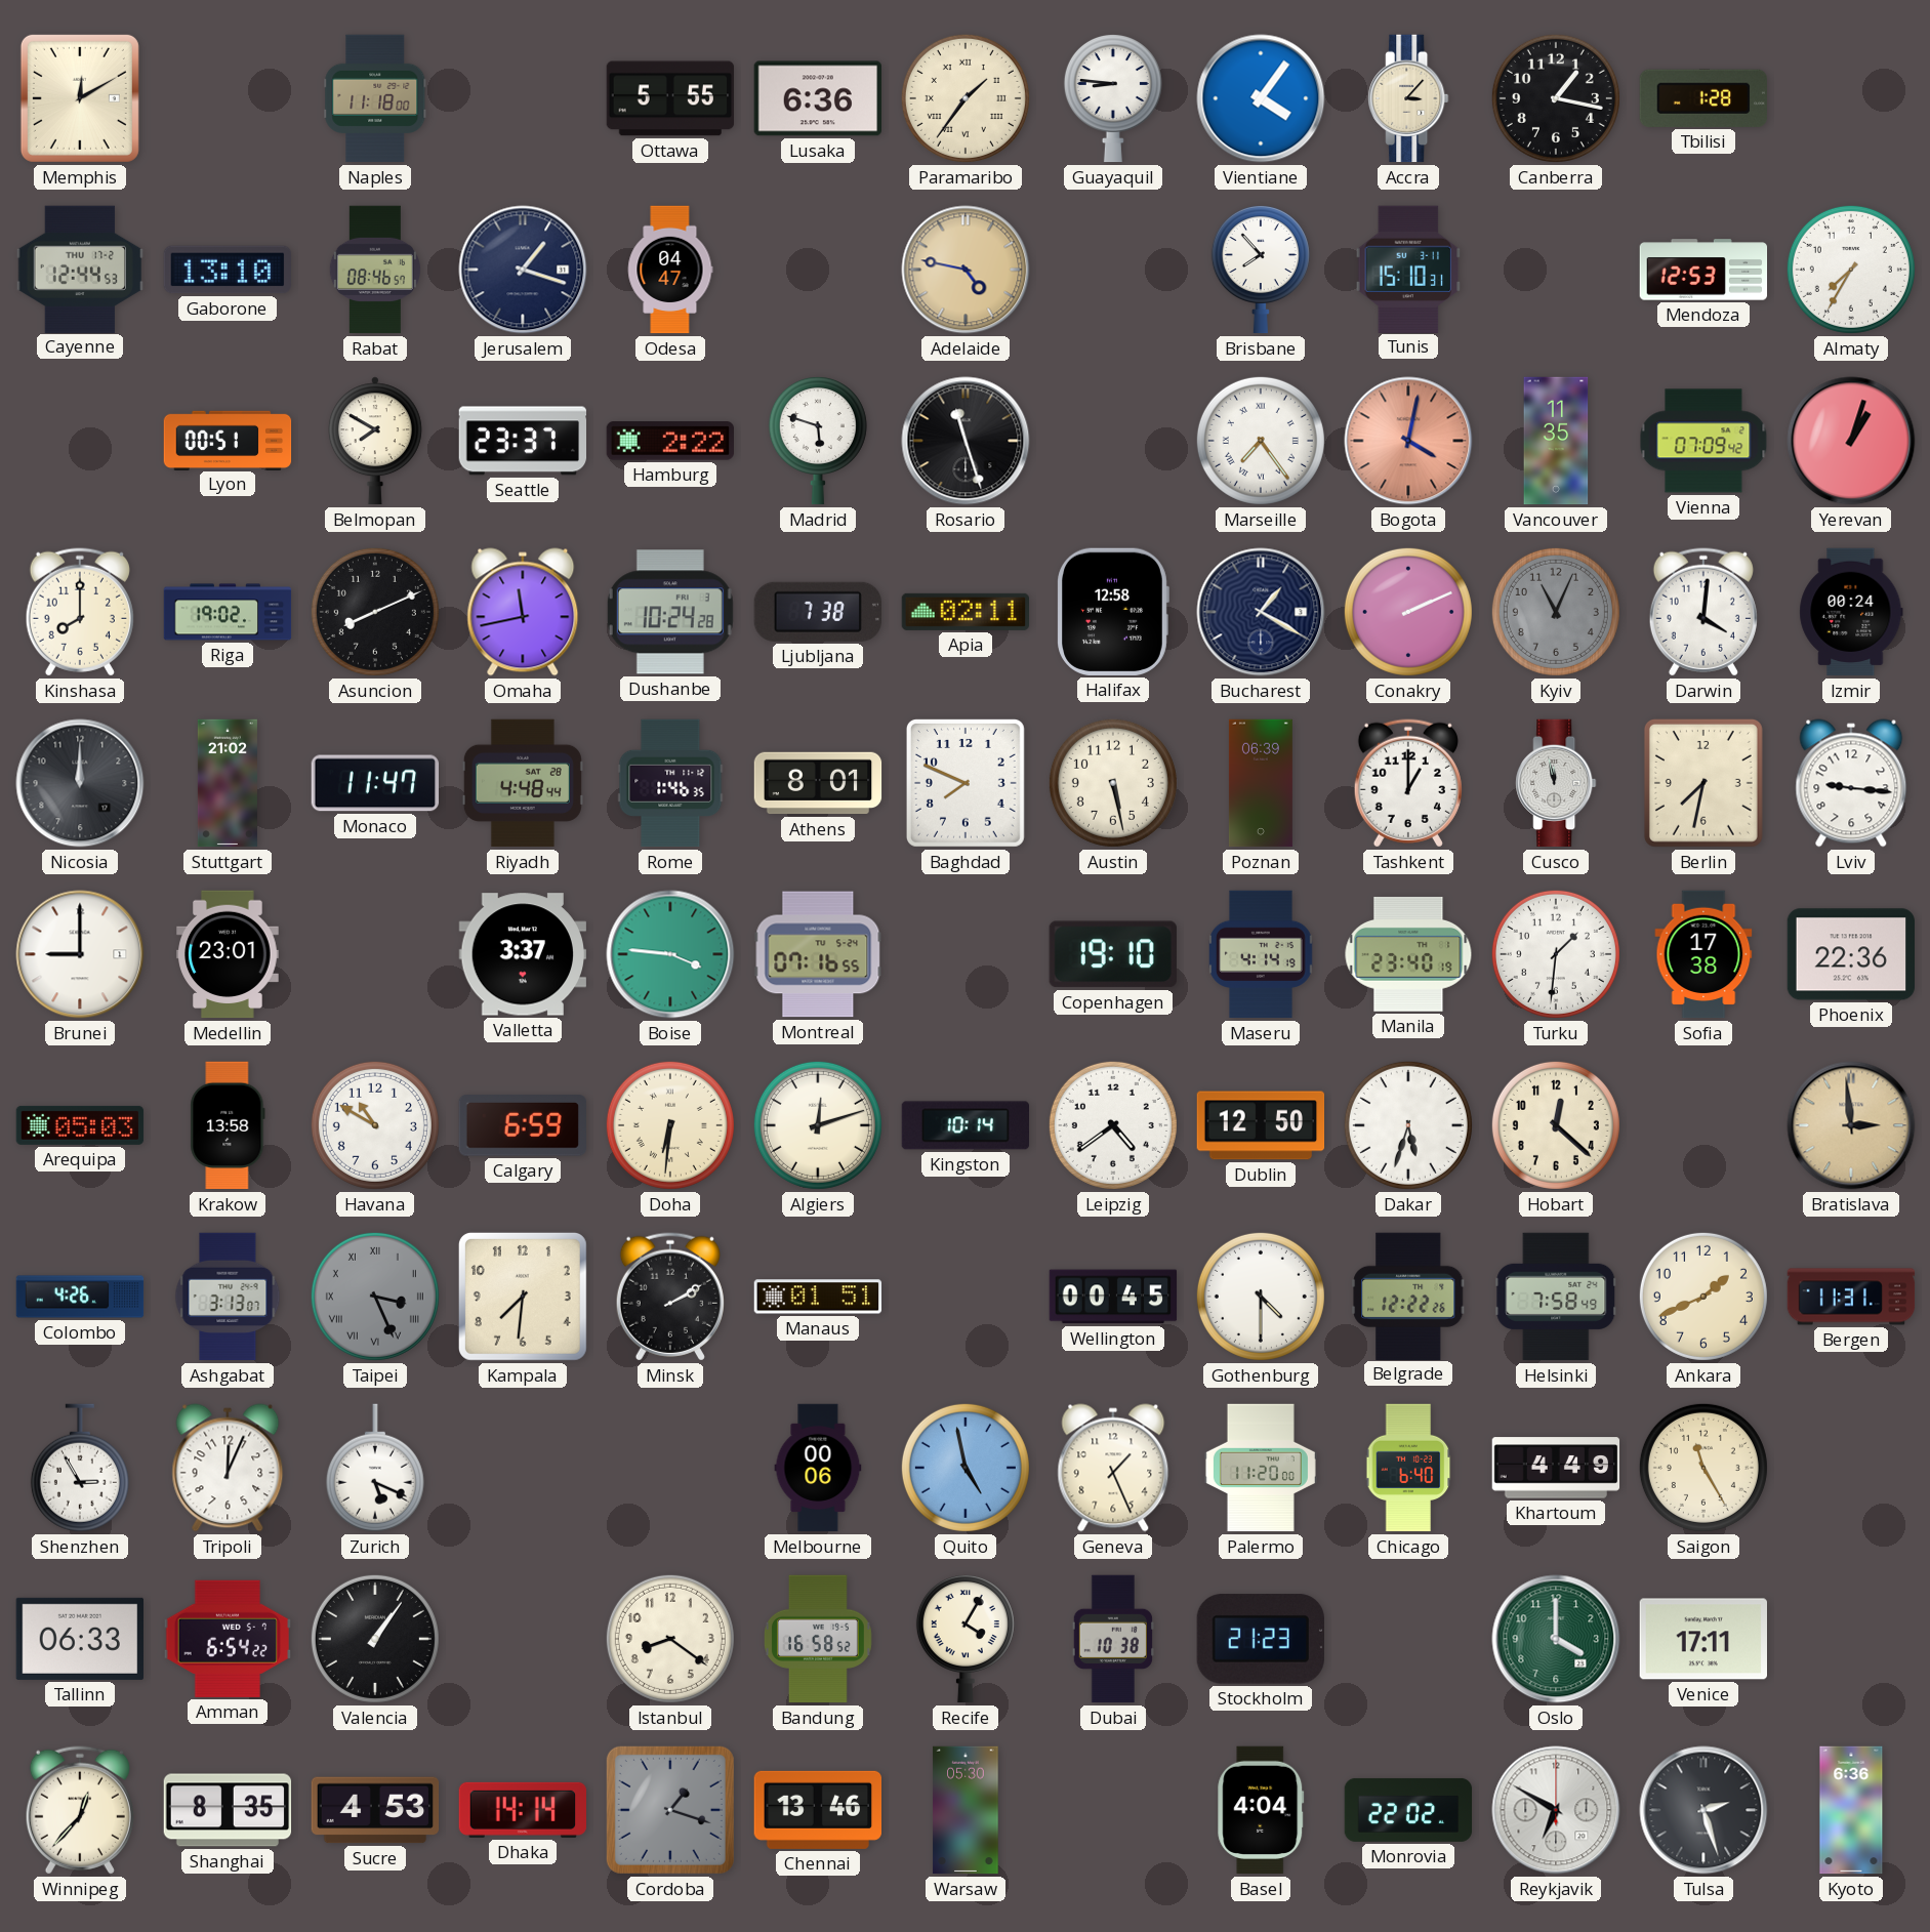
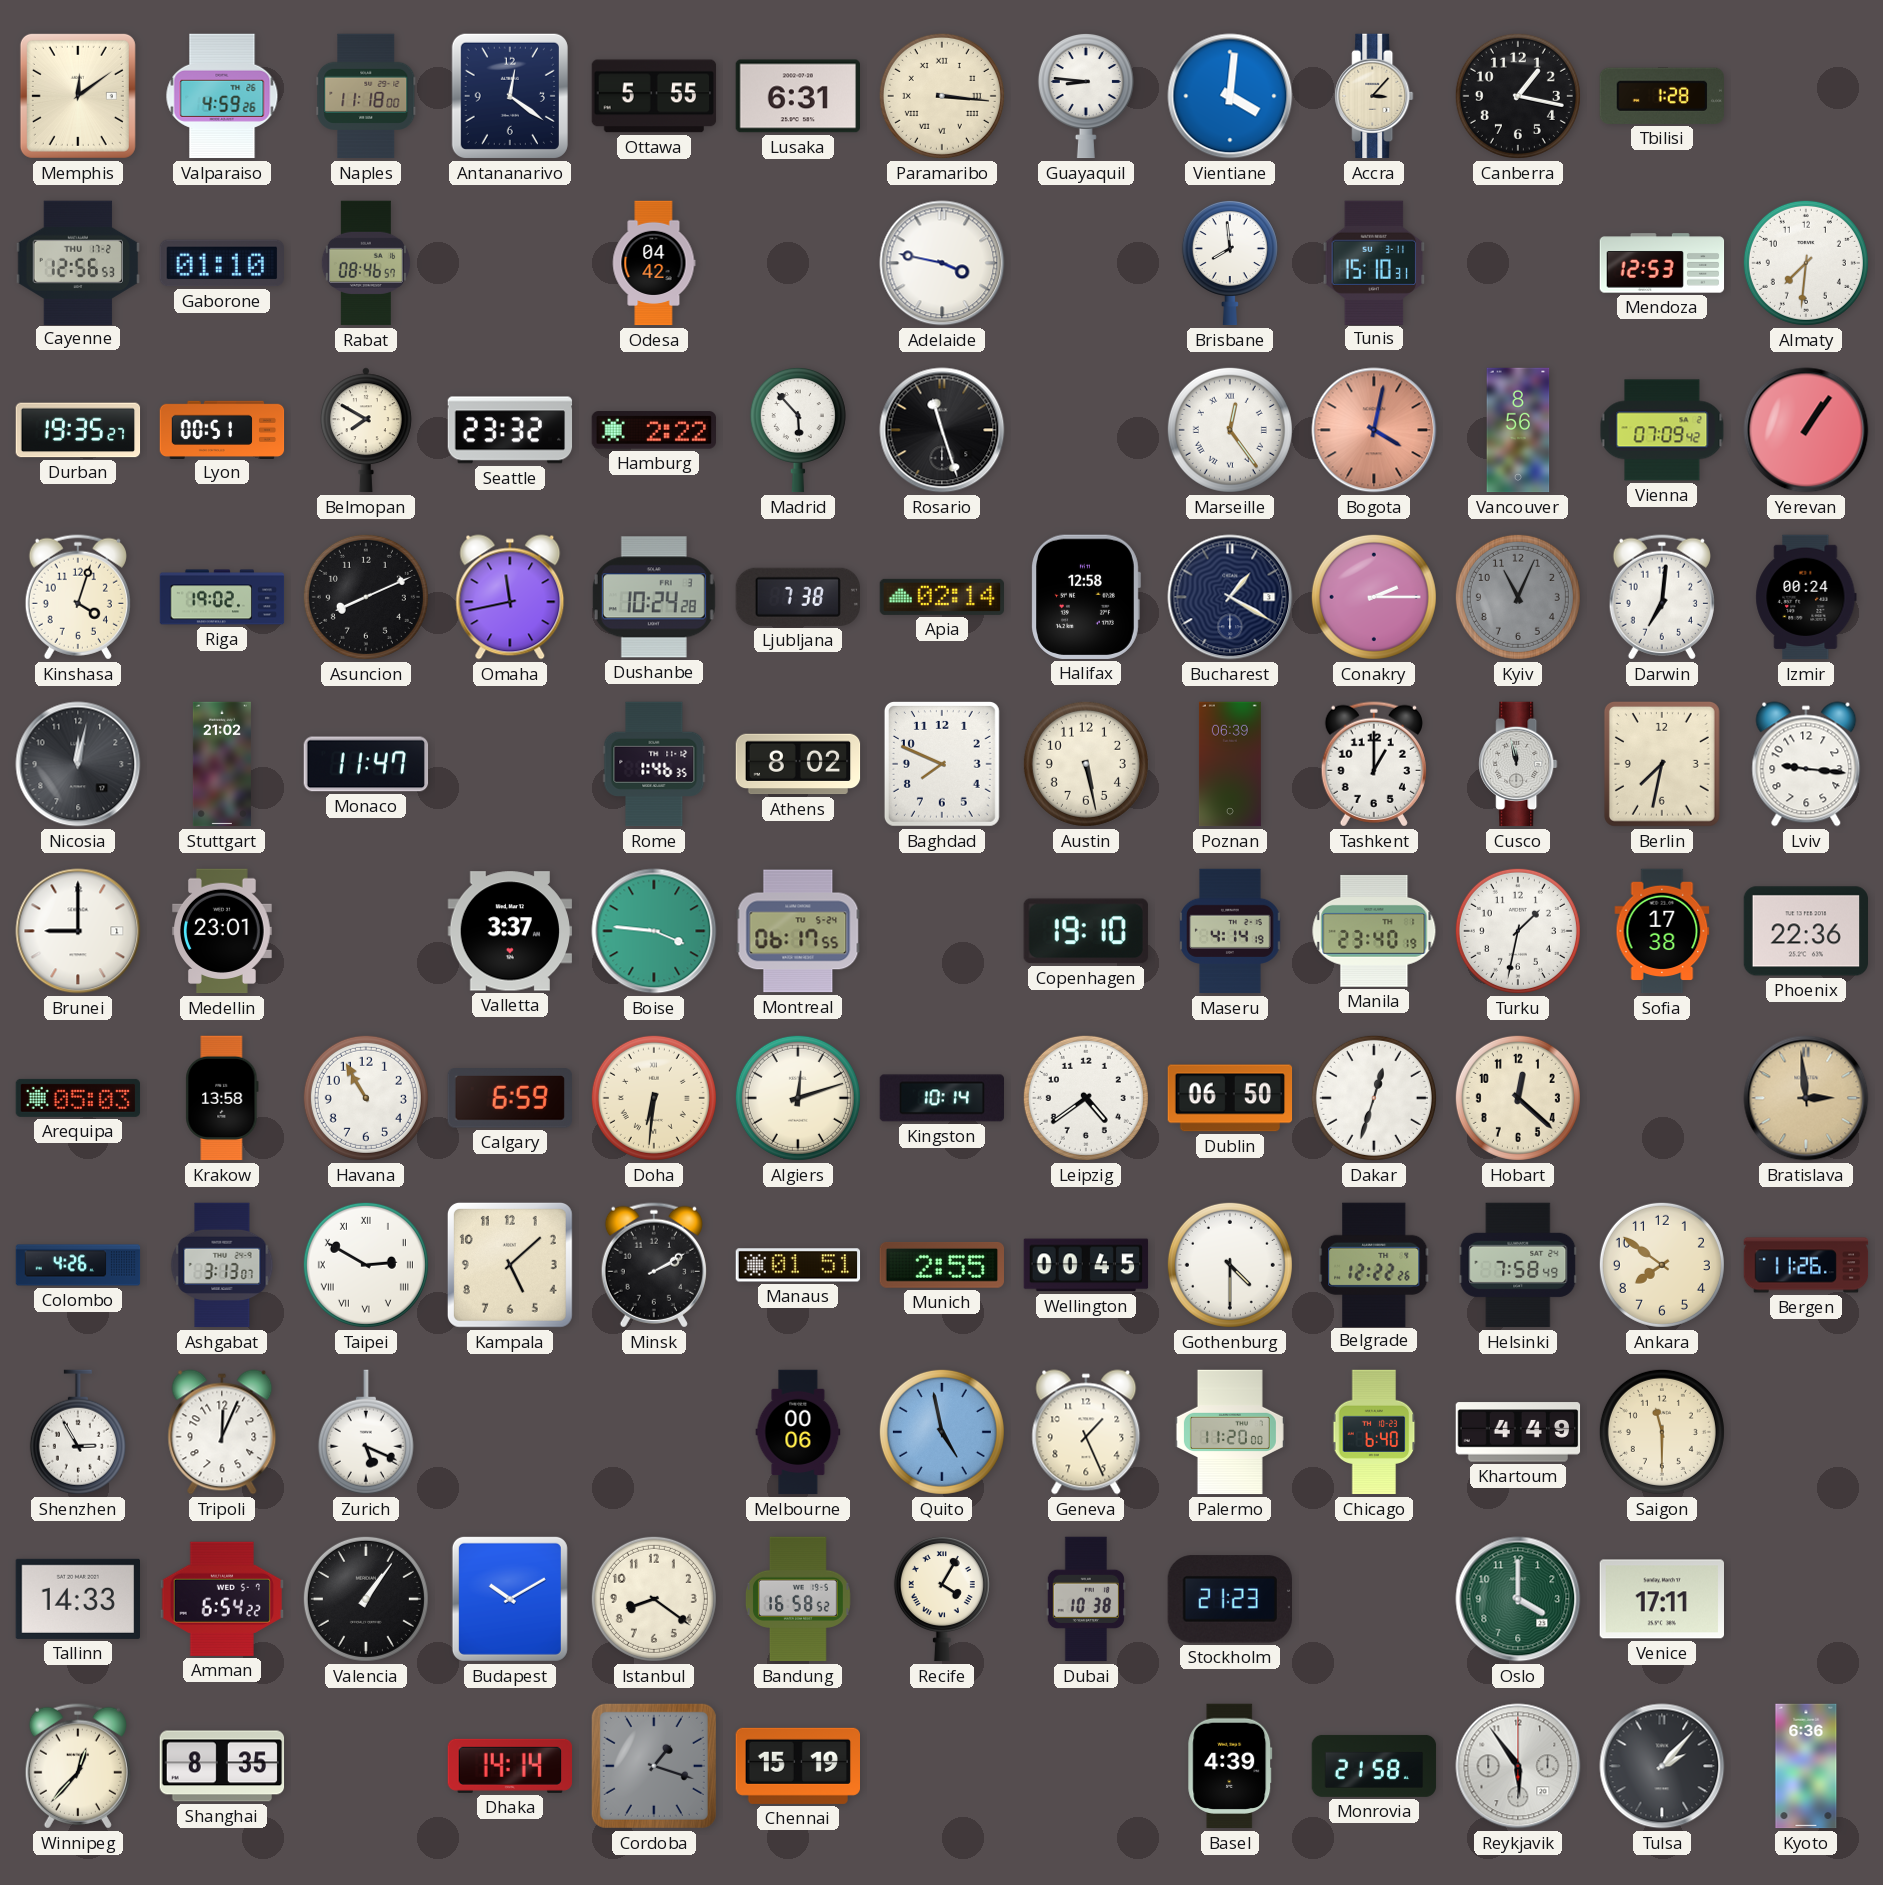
Memphis: 12:10 -> 12:09
Valparaiso: none -> 4:59
Antananarivo: none -> 12:21
Lusaka: 6:36 -> 6:31
Paramaribo: 1:36 -> 3:16
Vientiane: 4:06 -> 4:01
Cayenne: 12:44 -> 12:56
Gaborone: 13:10 -> 01:10
Jerusalem: 1:18 -> none
Odesa: 04:47 -> 04:42
Adelaide: 4:47 -> 3:47
Adelaide dial: champagne -> white
Brisbane: 7:53 -> 7:59
Almaty: 7:35 -> 7:31
Durban: none -> 19:35
Seattle: 23:37 -> 23:32
Madrid: 5:48 -> 5:53
Marseille: 7:24 -> 12:24
Vancouver: 11:35 -> 8:56
Yerevan: 1:03 -> 1:06
Kinshasa: 8:00 -> 4:03
Apia: 02:11 -> 02:14
Conakry: 2:11 -> 2:15
Darwin: 4:01 -> 7:01
Nicosia: 12:00 -> 12:02
Riyadh: 4:48 -> none
Athens: 8:01 -> 8:02
Montreal: 07:16 -> 06:17
Turku: 1:31 -> 1:32
Havana: 10:50 -> 10:55
Dublin: 12:50 -> 06:50
Dakar: 5:33 -> 12:33
Taipei: 3:26 -> 2:50
Taipei dial: grey -> white
Kampala: 7:31 -> 5:08
Munich: none -> 2:55
Ankara: 1:41 -> 7:51
Bergen: 11:31 -> 11:26
Saigon: 11:25 -> 11:30
Tallinn: 06:33 -> 14:33
Budapest: none -> 10:10
Sucre: 4:53 -> none
Chennai: 13:46 -> 15:19
Warsaw: 05:30 -> none
Basel: 4:04 -> 4:39
Monrovia: 22:02 -> 21:58
Reykjavik: 6:50 -> 5:54
Tulsa: 2:27 -> 2:07
